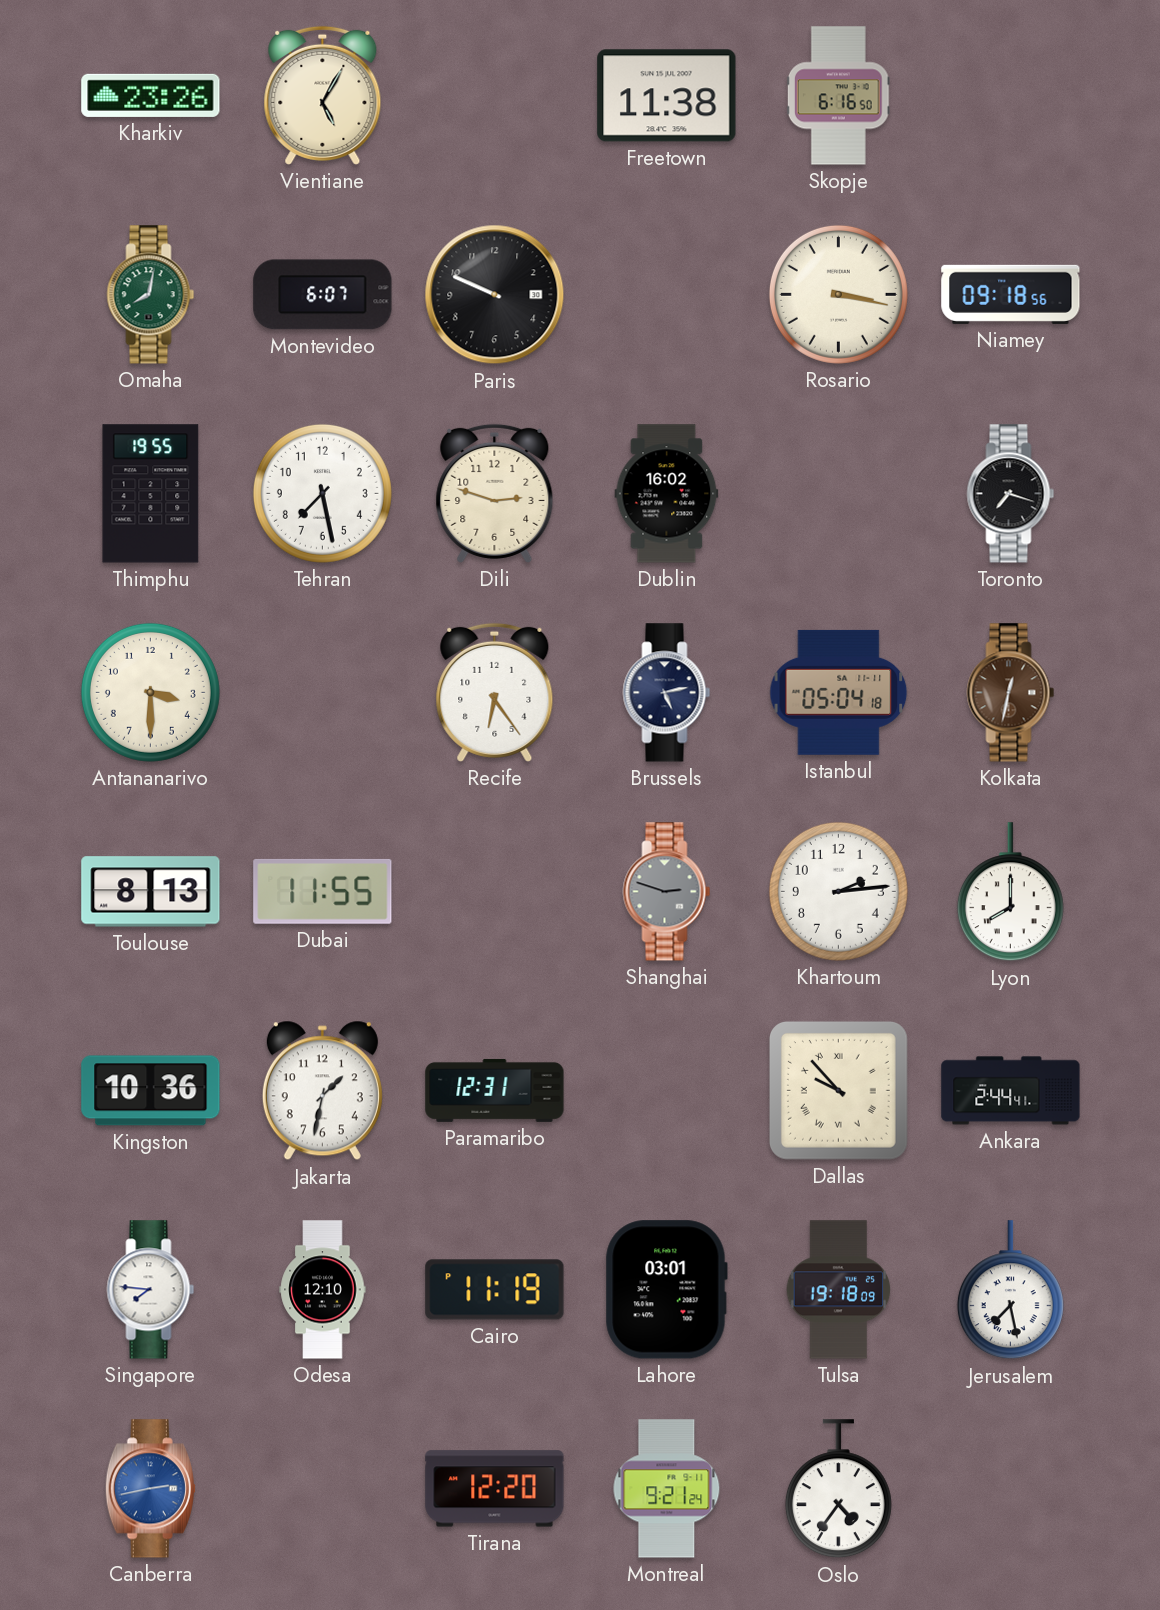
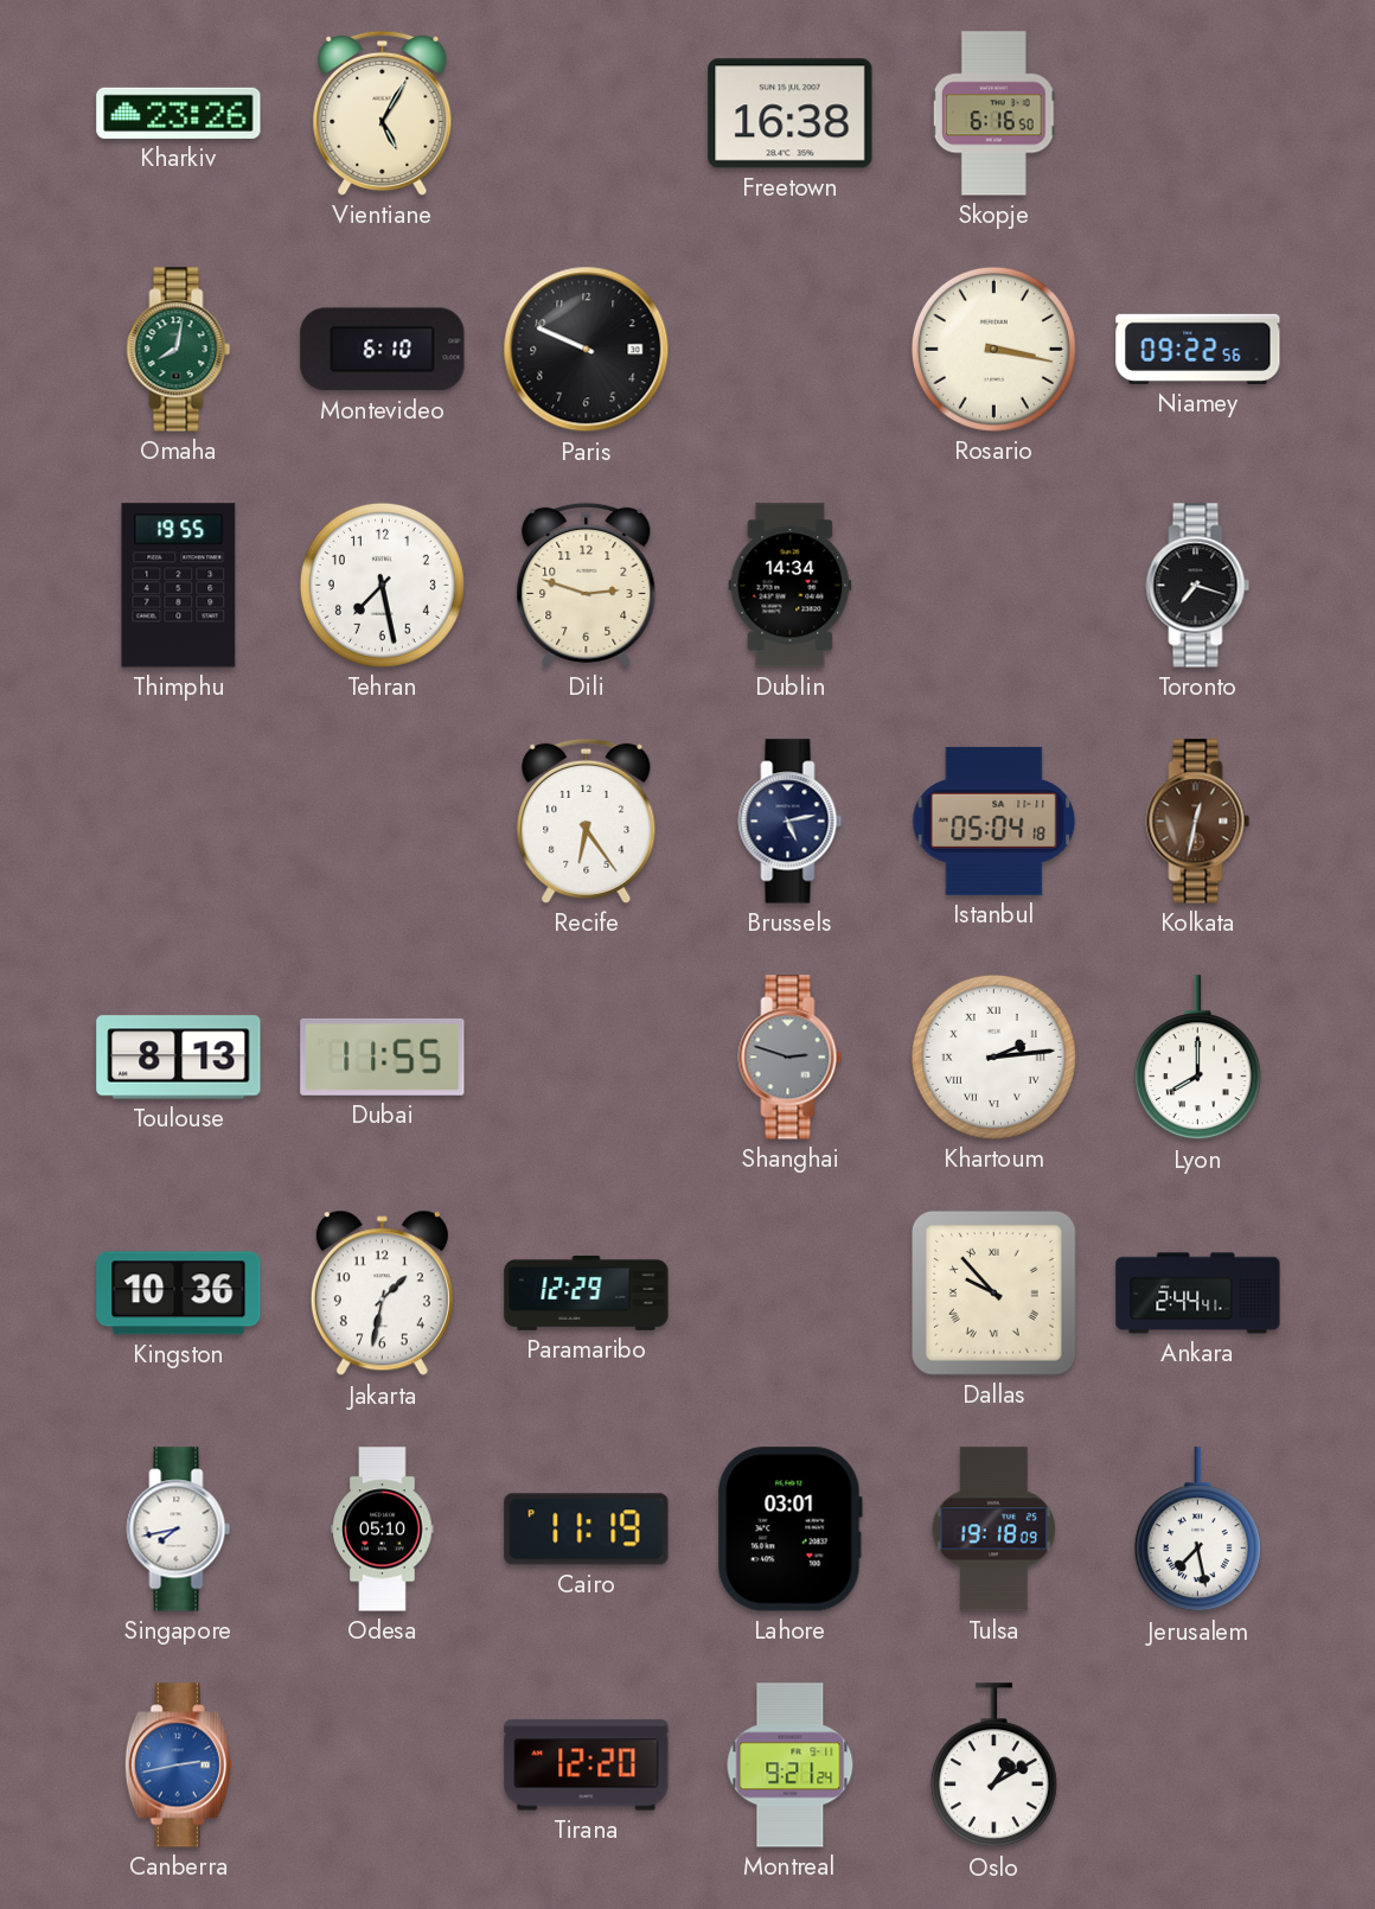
Freetown: 11:38 -> 16:38
Montevideo: 6:07 -> 6:10
Niamey: 09:18 -> 09:22
Dublin: 16:02 -> 14:34
Antananarivo: 3:30 -> none
Khartoum numerals: Arabic -> Roman
Paramaribo: 12:31 -> 12:29
Singapore: 7:46 -> 7:43
Odesa: 12:10 -> 05:10
Oslo: 4:36 -> 1:10
